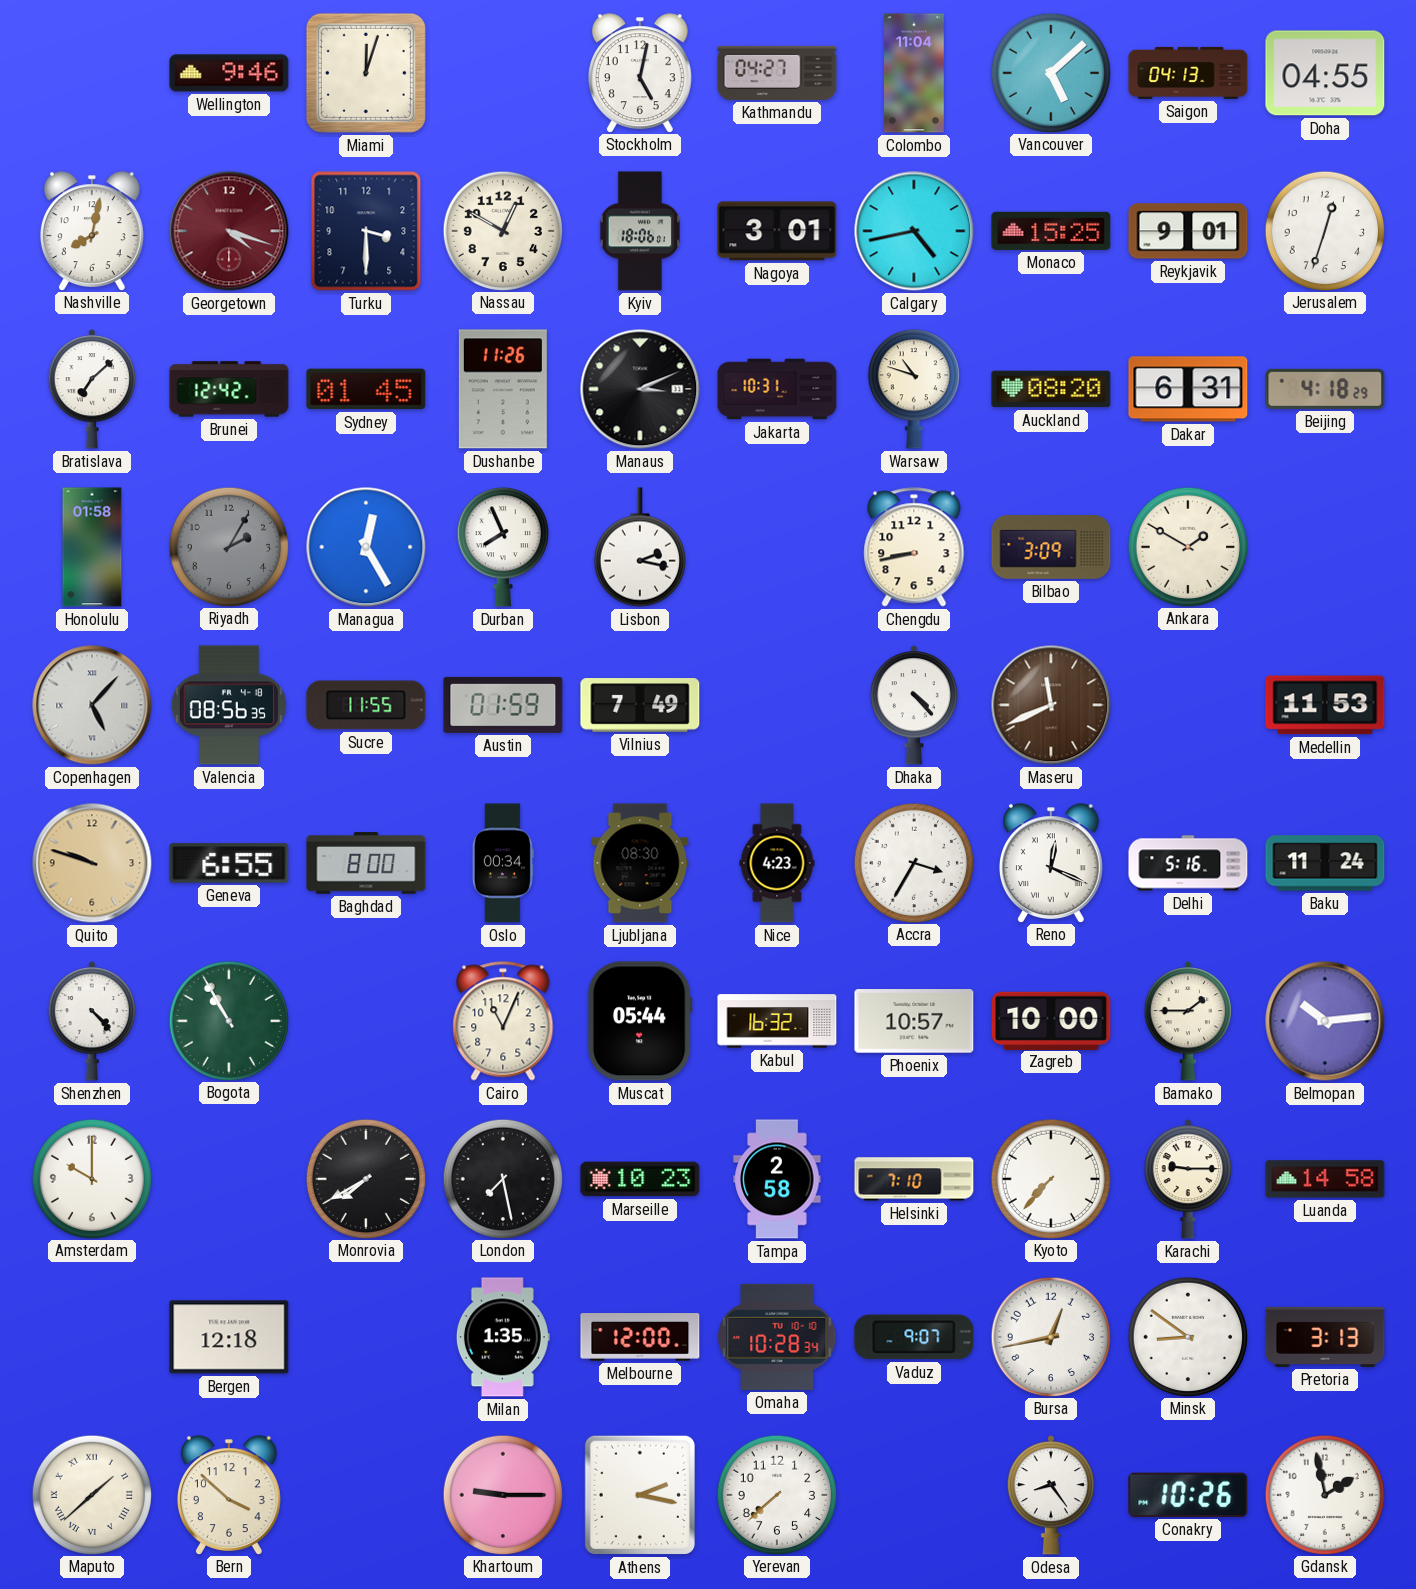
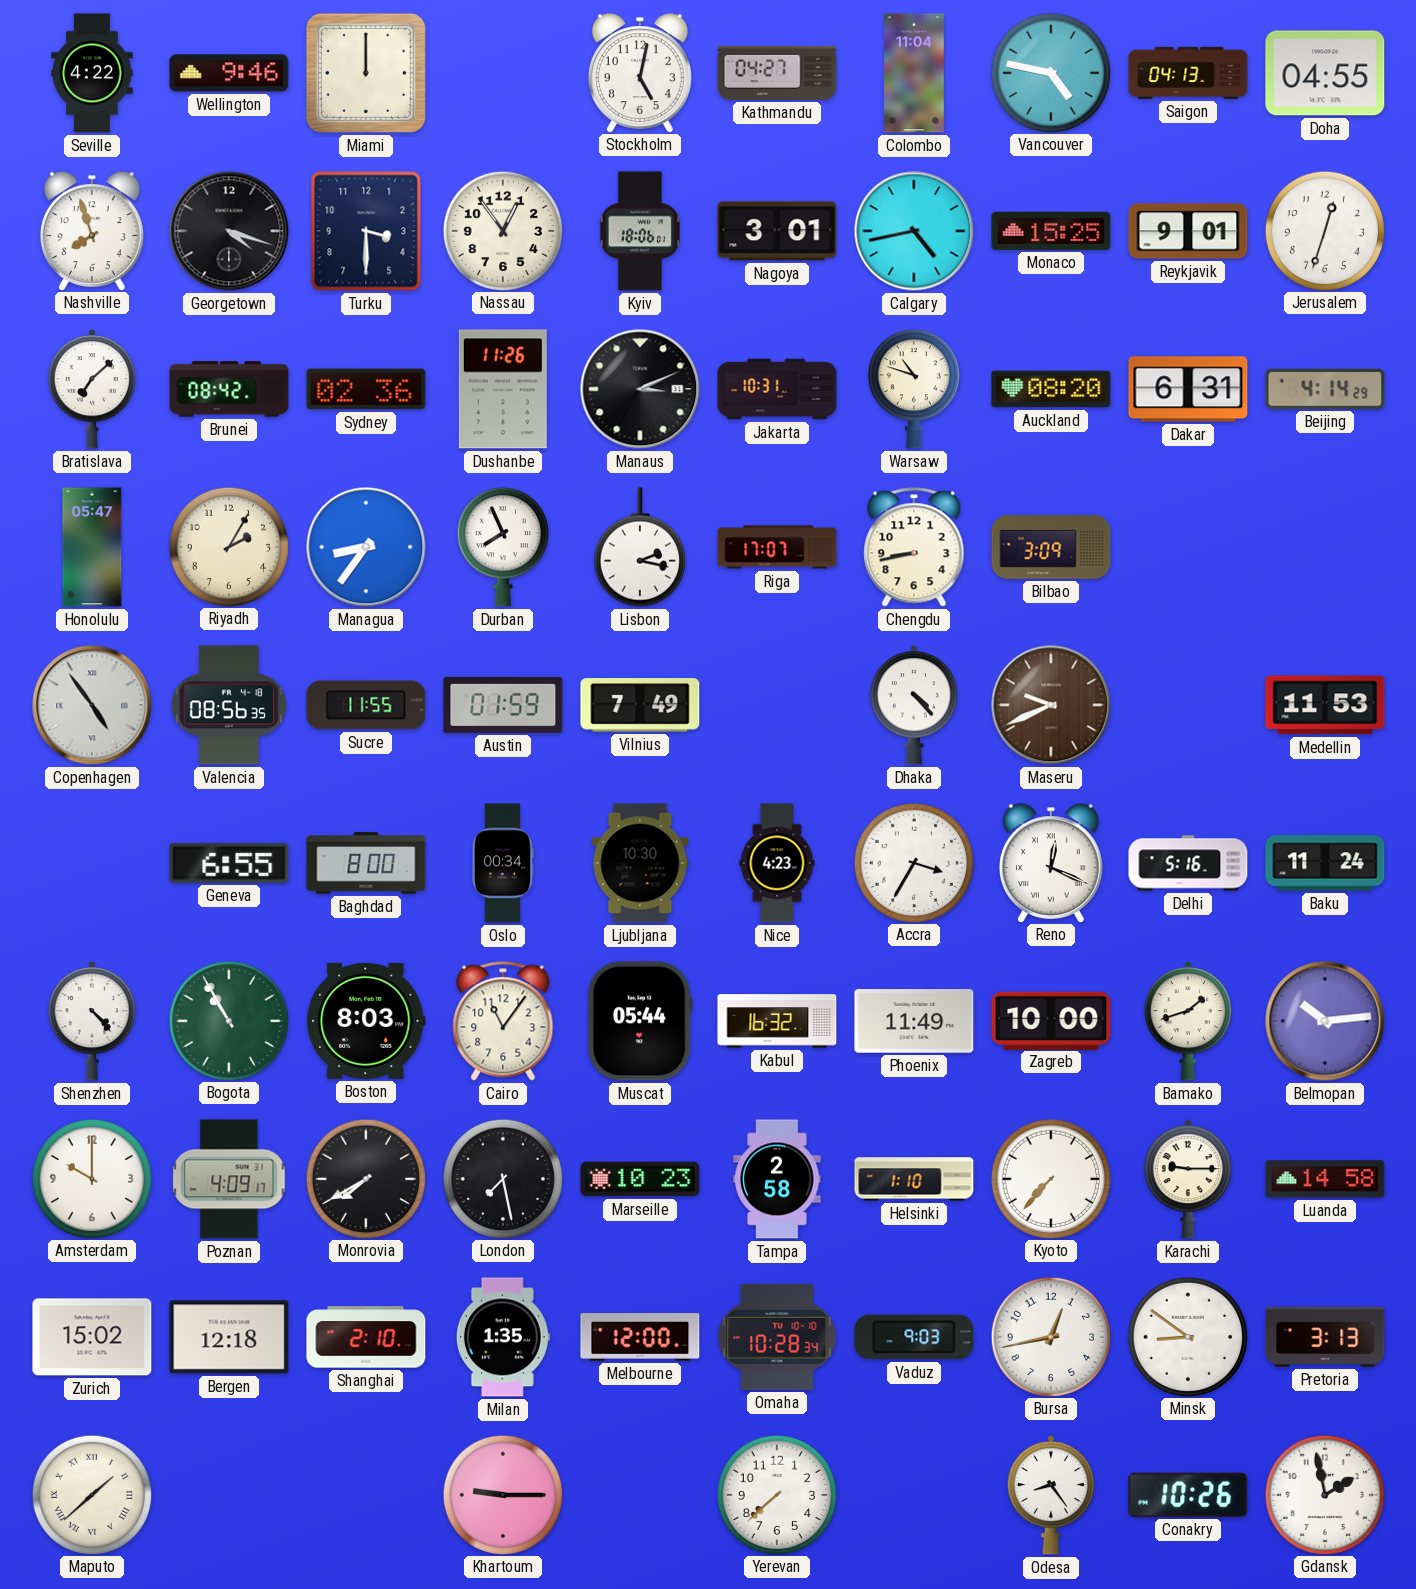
Seville: none -> 4:22
Miami: 12:03 -> 12:00
Vancouver: 5:08 -> 4:47
Nashville: 8:02 -> 7:57
Georgetown dial: burgundy -> black
Nassau: 12:50 -> 12:54
Brunei: 12:42 -> 08:42
Sydney: 01:45 -> 02:36
Beijing: 4:18 -> 4:14
Honolulu: 01:58 -> 05:47
Riyadh dial: grey -> cream
Managua: 12:25 -> 8:36
Riga: none -> 17:07
Ankara: 1:50 -> none
Copenhagen: 5:07 -> 4:54
Maseru: 11:41 -> 9:41
Quito: 9:48 -> none
Ljubljana: 08:30 -> 10:30
Boston: none -> 8:03
Cairo: 11:04 -> 11:06
Phoenix: 10:57 -> 11:49
Bamako: 1:45 -> 1:42
Poznan: none -> 4:09
Helsinki: 7:10 -> 1:10
Zurich: none -> 15:02
Shanghai: none -> 2:10
Vaduz: 9:07 -> 9:03
Bern: 3:52 -> none
Athens: 2:17 -> none
